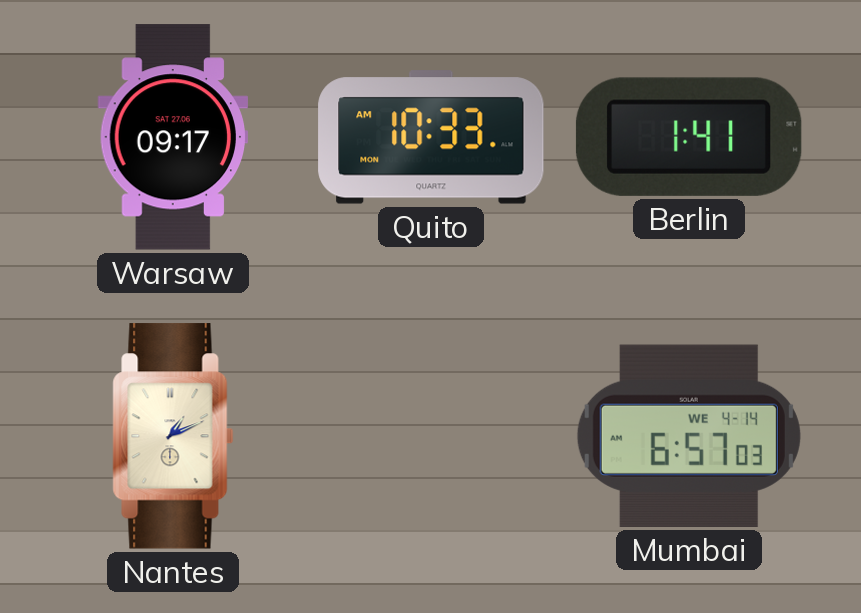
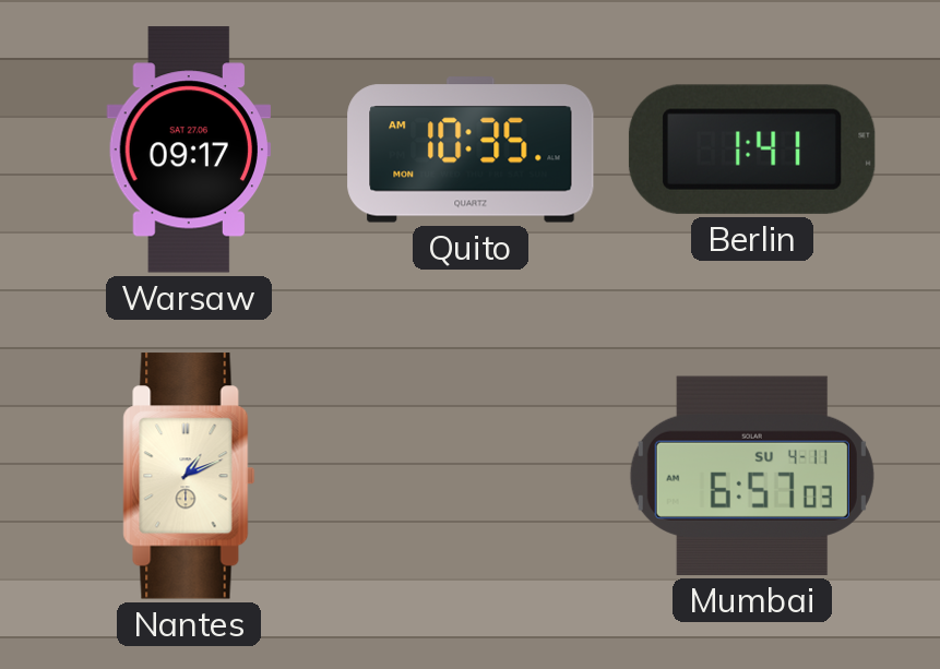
Quito: 10:33 -> 10:35
Mumbai date: WE 4-14 -> SU 4-11
